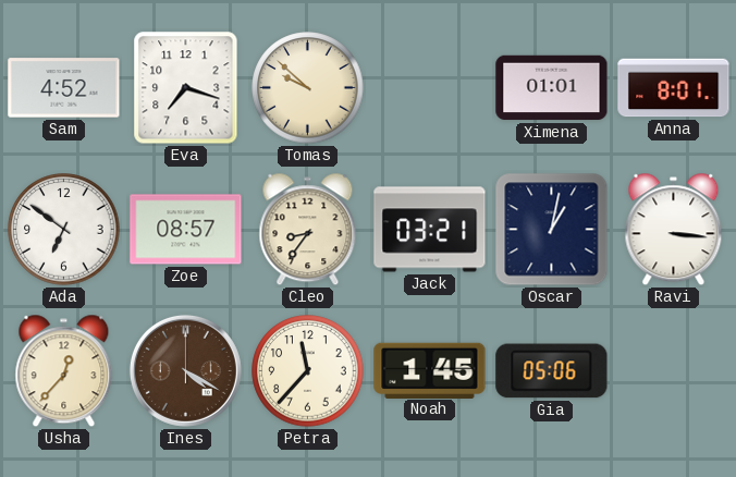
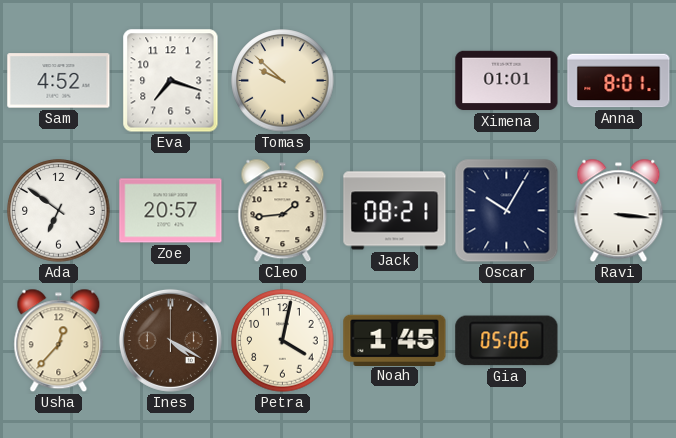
Zoe: 08:57 -> 20:57
Cleo: 8:36 -> 1:44
Jack: 03:21 -> 08:21
Oscar: 1:02 -> 10:05
Petra: 11:37 -> 4:02
